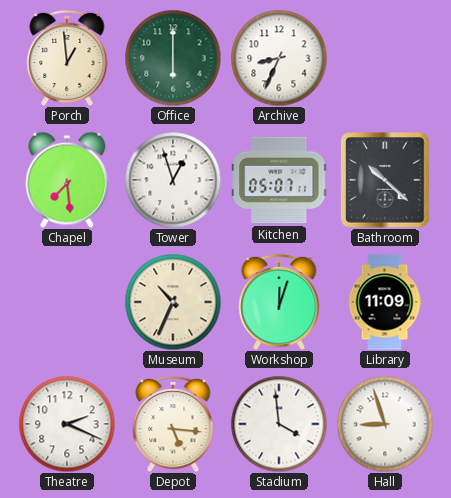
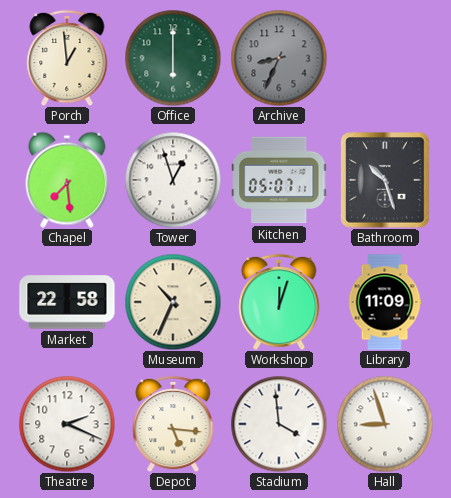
Archive dial: white -> grey
Bathroom: 10:22 -> 10:27
Market: none -> 22:58
